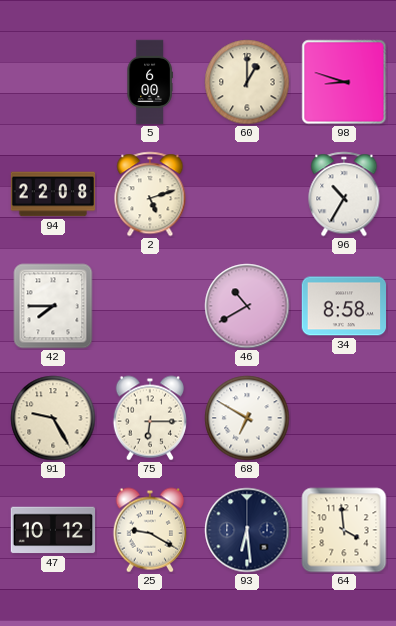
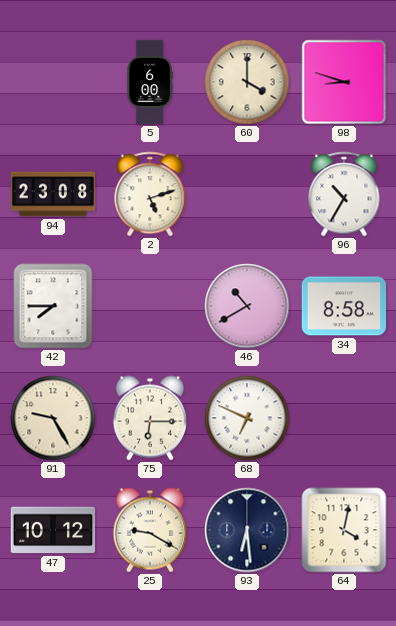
60: 1:00 -> 4:00
94: 22:08 -> 23:08
68: 6:50 -> 6:49
64: 3:59 -> 4:02
